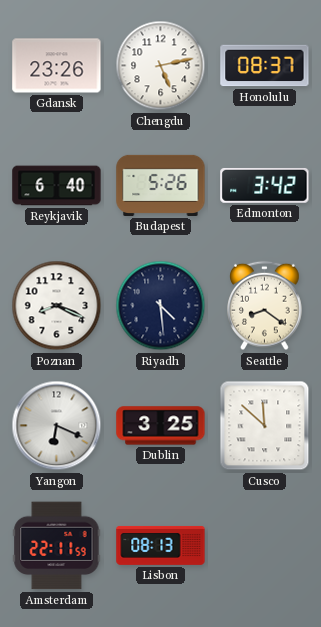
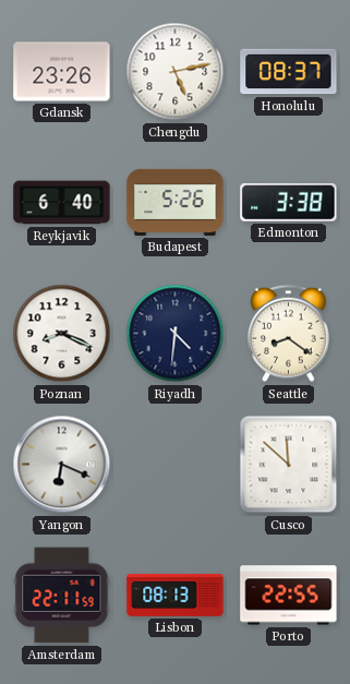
Edmonton: 3:42 -> 3:38
Riyadh: 4:29 -> 4:31
Dublin: 3:25 -> none
Porto: none -> 22:55
